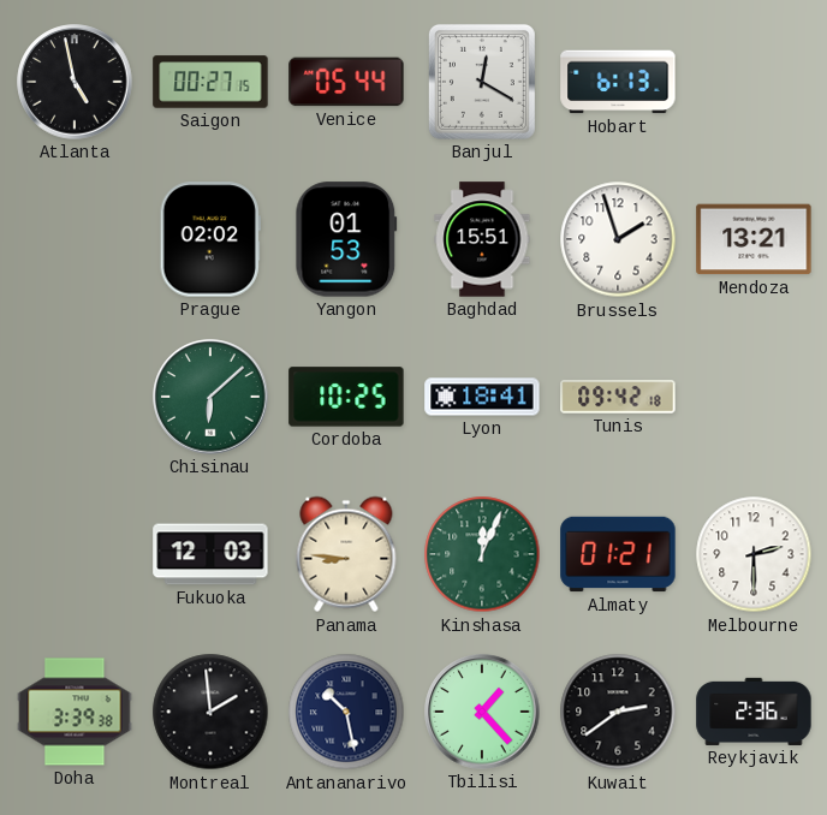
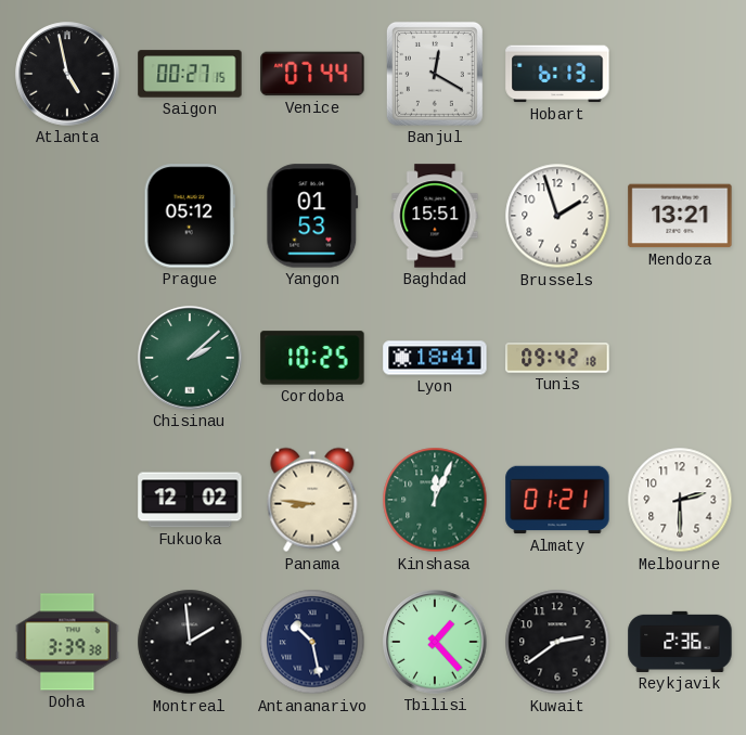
Venice: 05:44 -> 07:44
Prague: 02:02 -> 05:12
Chisinau: 6:08 -> 2:08
Fukuoka: 12:03 -> 12:02
